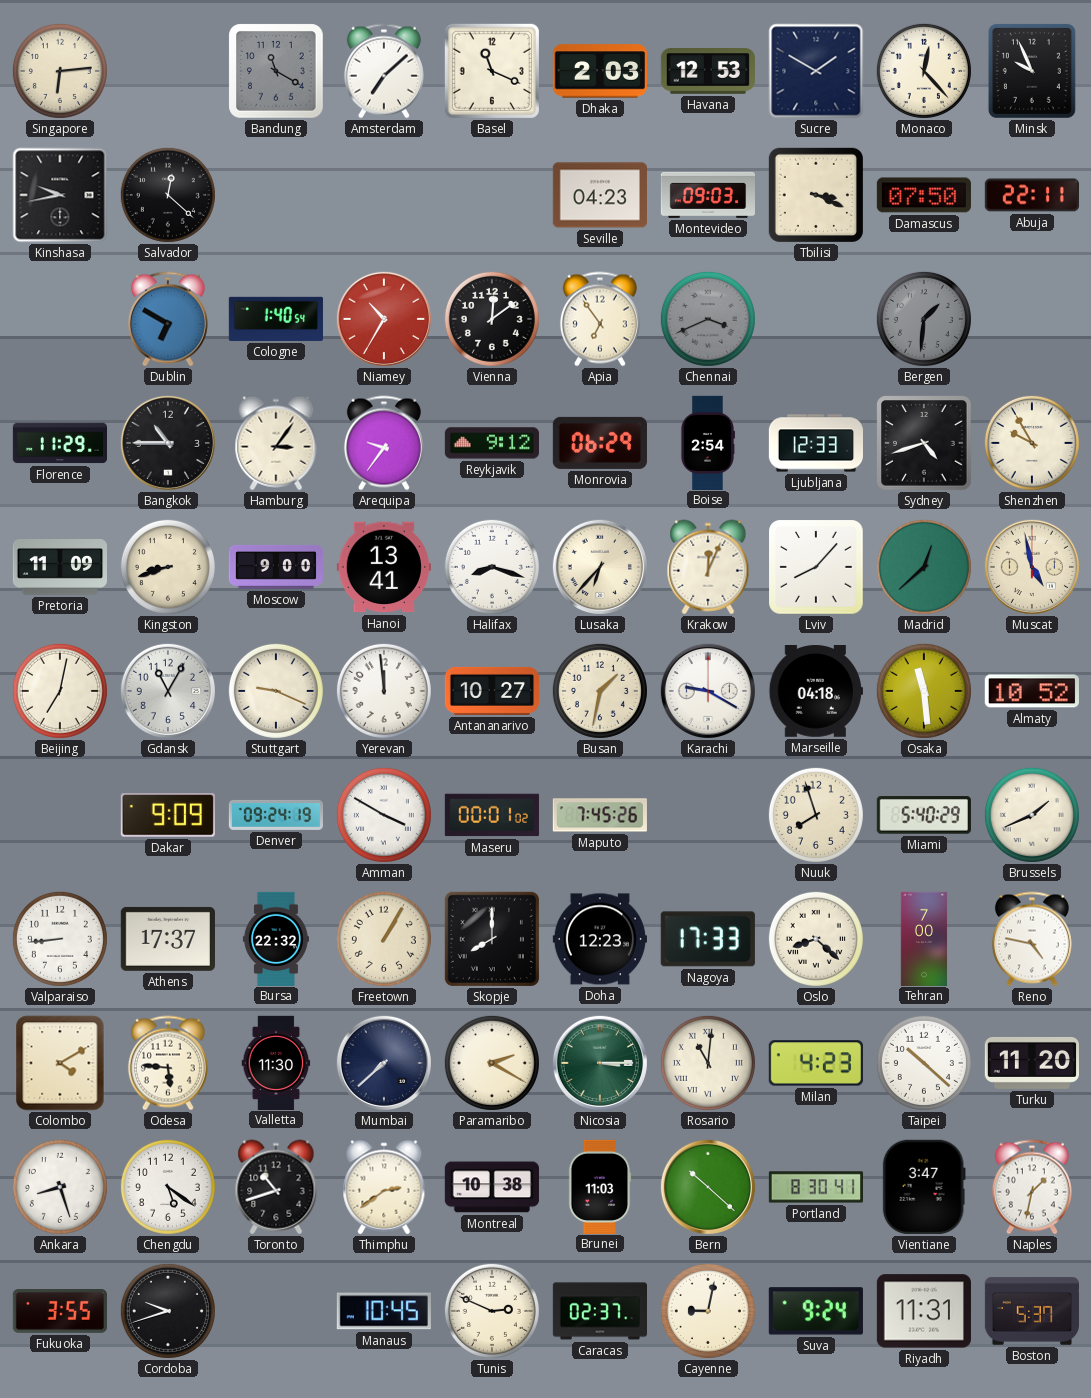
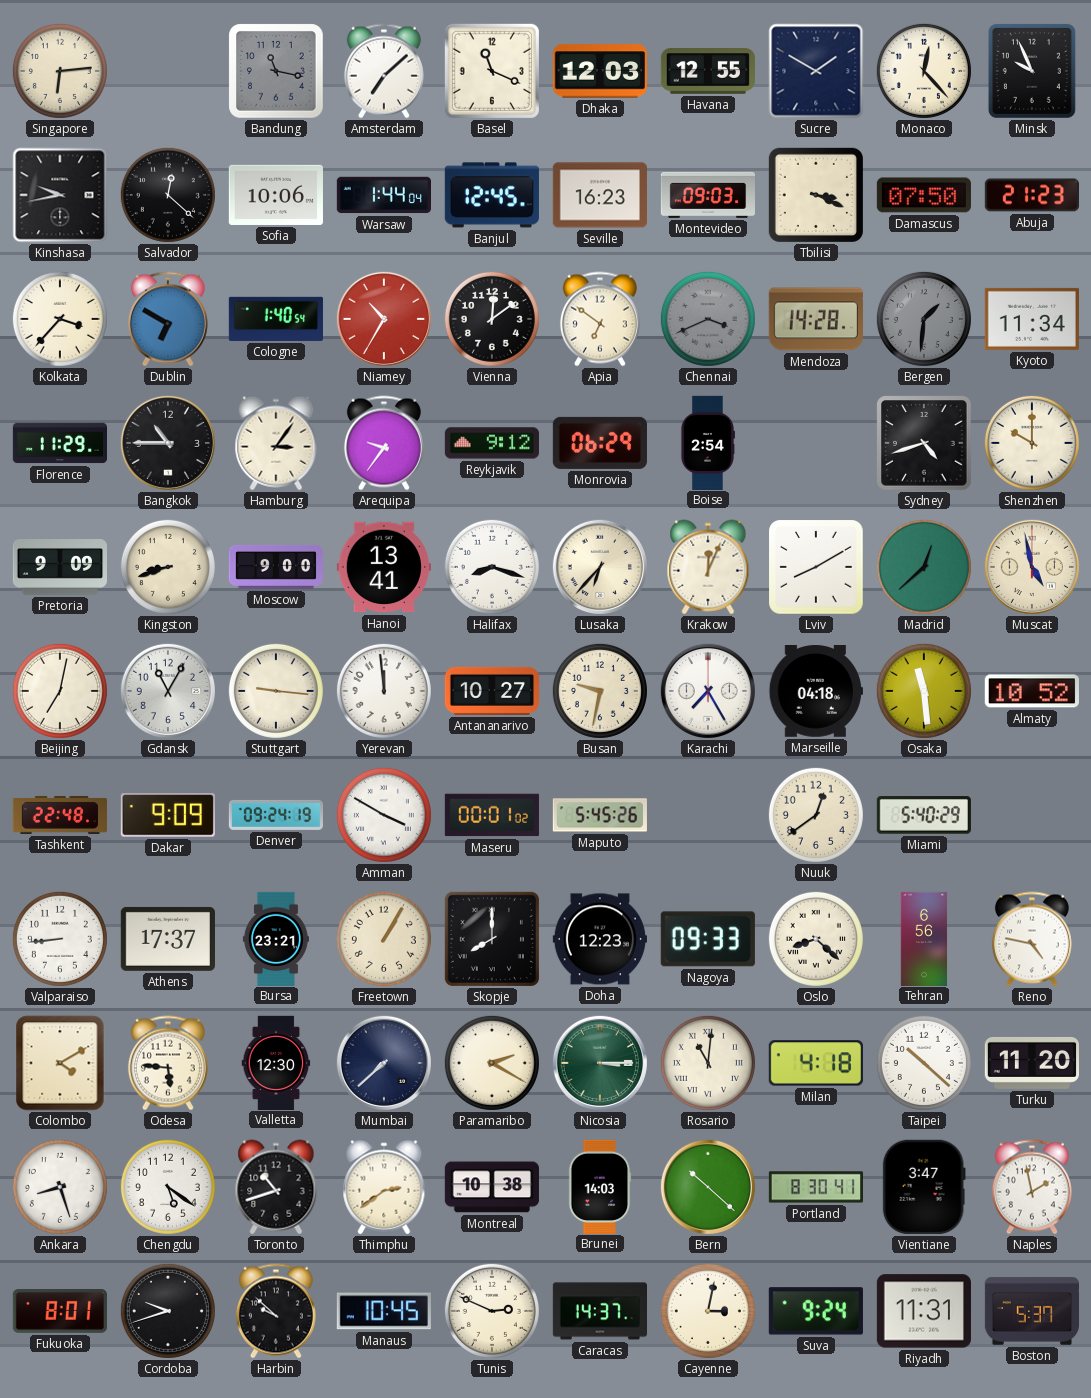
Bandung: 11:20 -> 11:17
Dhaka: 2:03 -> 12:03
Havana: 12:53 -> 12:55
Sofia: none -> 10:06
Warsaw: none -> 1:44
Banjul: none -> 12:45
Seville: 04:23 -> 16:23
Abuja: 22:11 -> 21:23
Kolkata: none -> 3:37
Apia: 6:54 -> 6:51
Mendoza: none -> 14:28
Kyoto: none -> 11:34
Ljubljana: 12:33 -> none
Shenzhen: 9:55 -> 10:00
Pretoria: 11:09 -> 9:09
Lviv: 8:07 -> 8:10
Stuttgart: 9:19 -> 9:16
Busan: 1:32 -> 9:32
Karachi: 9:20 -> 7:25
Tashkent: none -> 22:48
Maputo: 7:45 -> 5:45
Nuuk: 7:57 -> 12:39
Brussels: 1:41 -> none
Bursa: 22:32 -> 23:21
Nagoya: 17:33 -> 09:33
Tehran: 7:00 -> 6:56
Valletta: 11:30 -> 12:30
Milan: 4:23 -> 4:18
Brunei: 11:03 -> 14:03
Naples: 1:32 -> 1:58
Fukuoka: 3:55 -> 8:01
Harbin: none -> 9:52
Caracas: 02:37 -> 14:37
Cayenne: 9:02 -> 3:02
